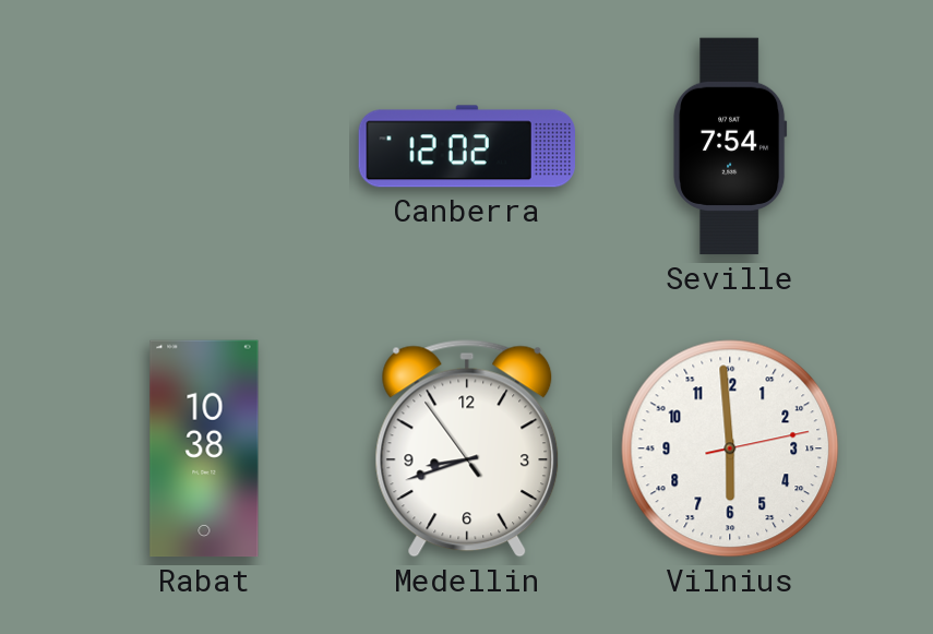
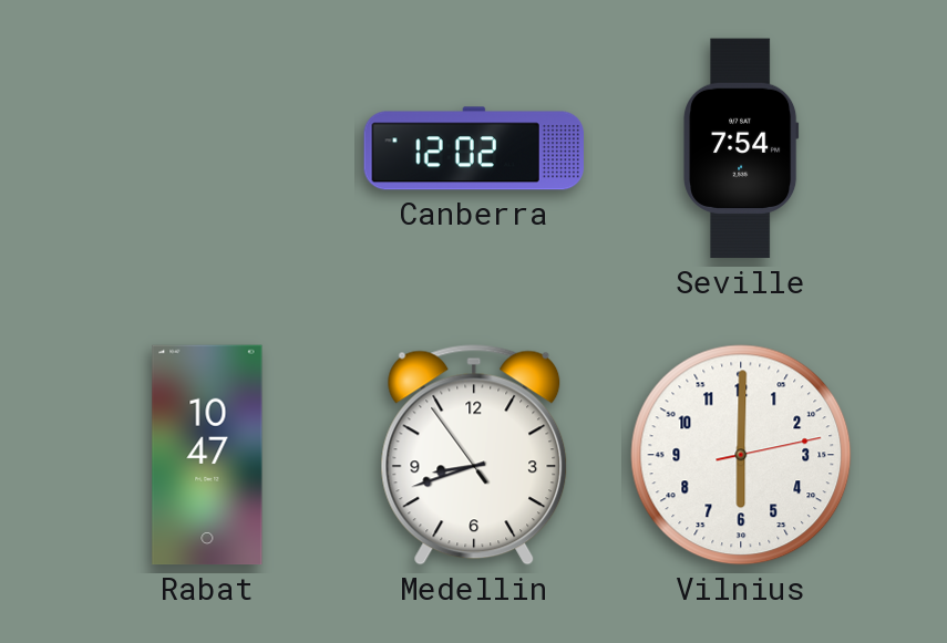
Rabat: 10:38 -> 10:47
Vilnius: 5:59 -> 6:00
